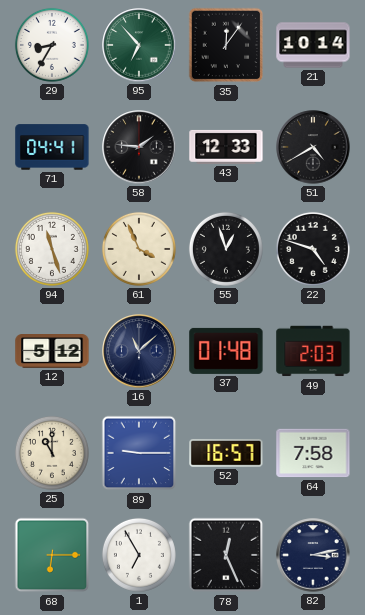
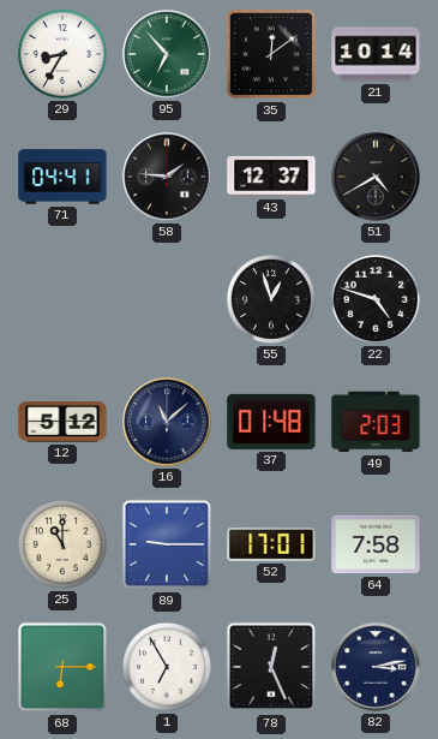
35: 12:06 -> 12:09
43: 12:33 -> 12:37
94: 11:27 -> none
61: 3:56 -> none
52: 16:57 -> 17:01
